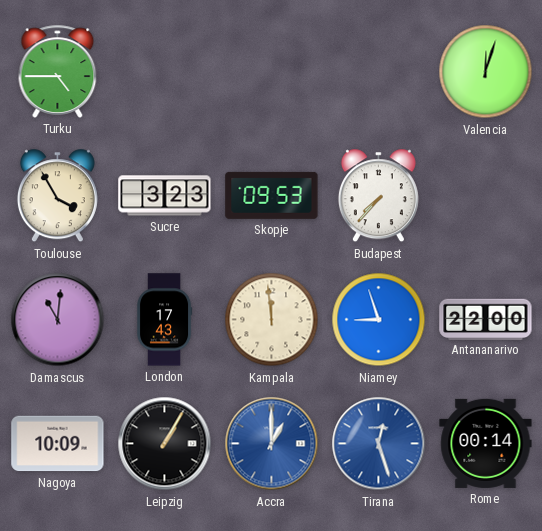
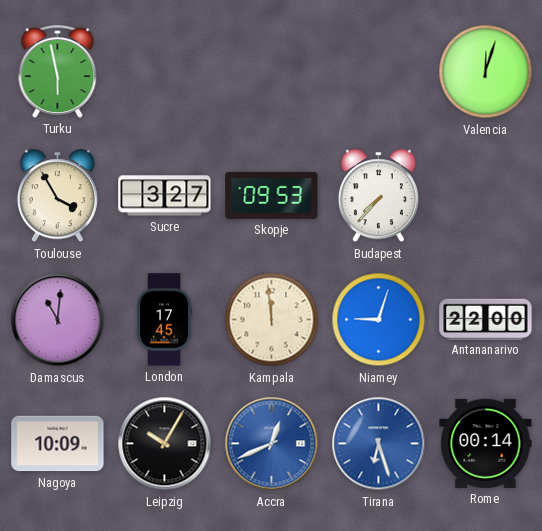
Turku: 4:45 -> 5:58
Sucre: 3:23 -> 3:27
London: 17:43 -> 17:45
Niamey: 8:57 -> 9:03
Leipzig: 1:05 -> 10:05
Accra: 1:00 -> 12:41
Tirana: 12:27 -> 6:27
